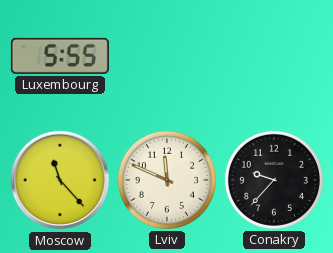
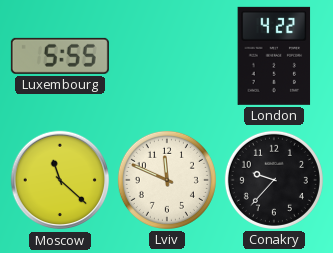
London: none -> 4:22
Moscow: 11:23 -> 11:22
